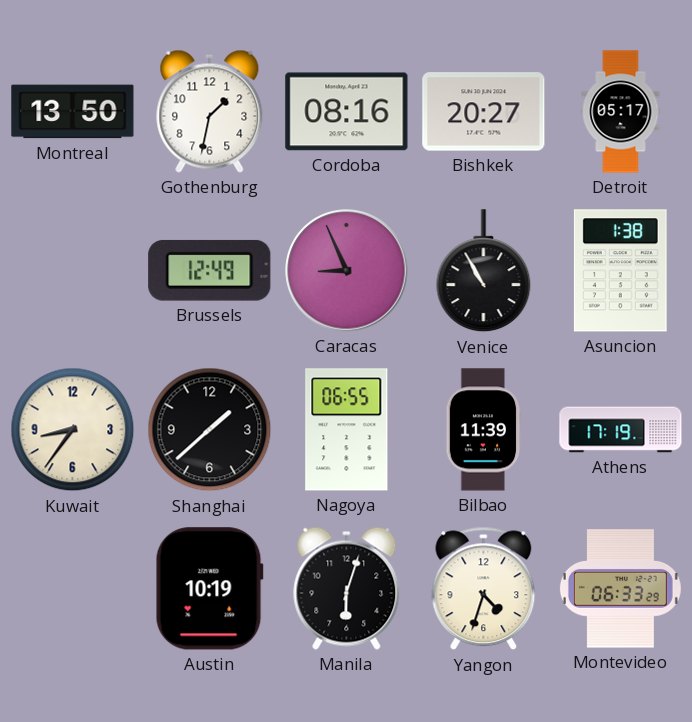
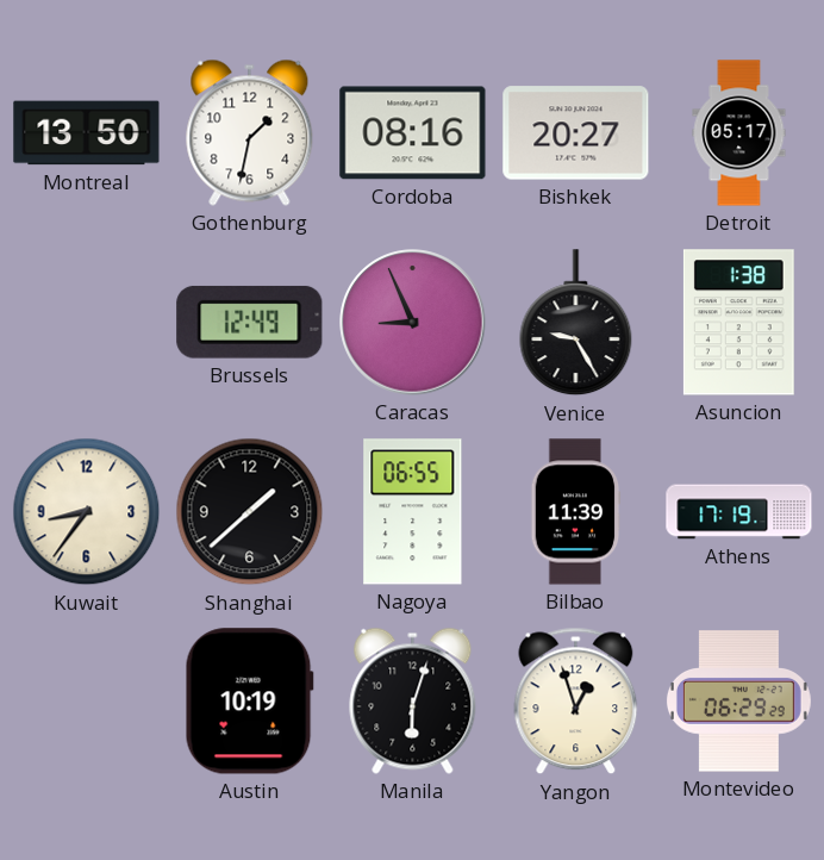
Venice: 10:55 -> 9:25
Yangon: 4:33 -> 12:57
Montevideo: 06:33 -> 06:29
